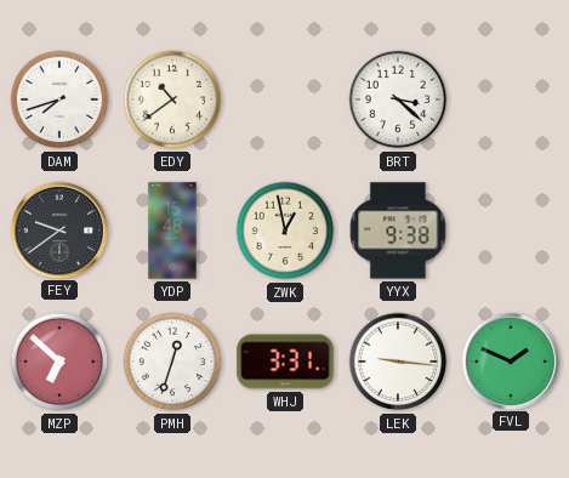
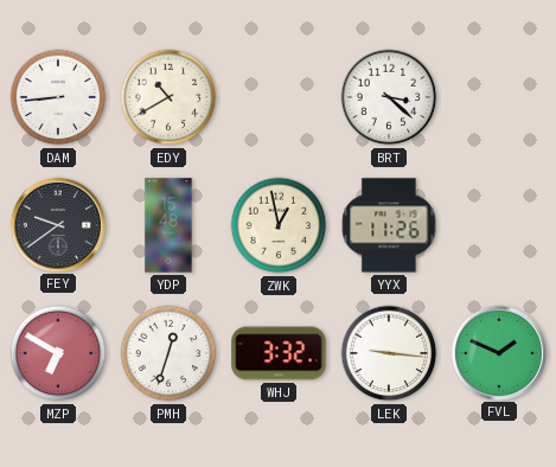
DAM: 7:42 -> 8:44
EDY: 10:39 -> 10:40
YYX: 9:38 -> 11:26
MZP: 6:52 -> 6:50
WHJ: 3:31 -> 3:32
